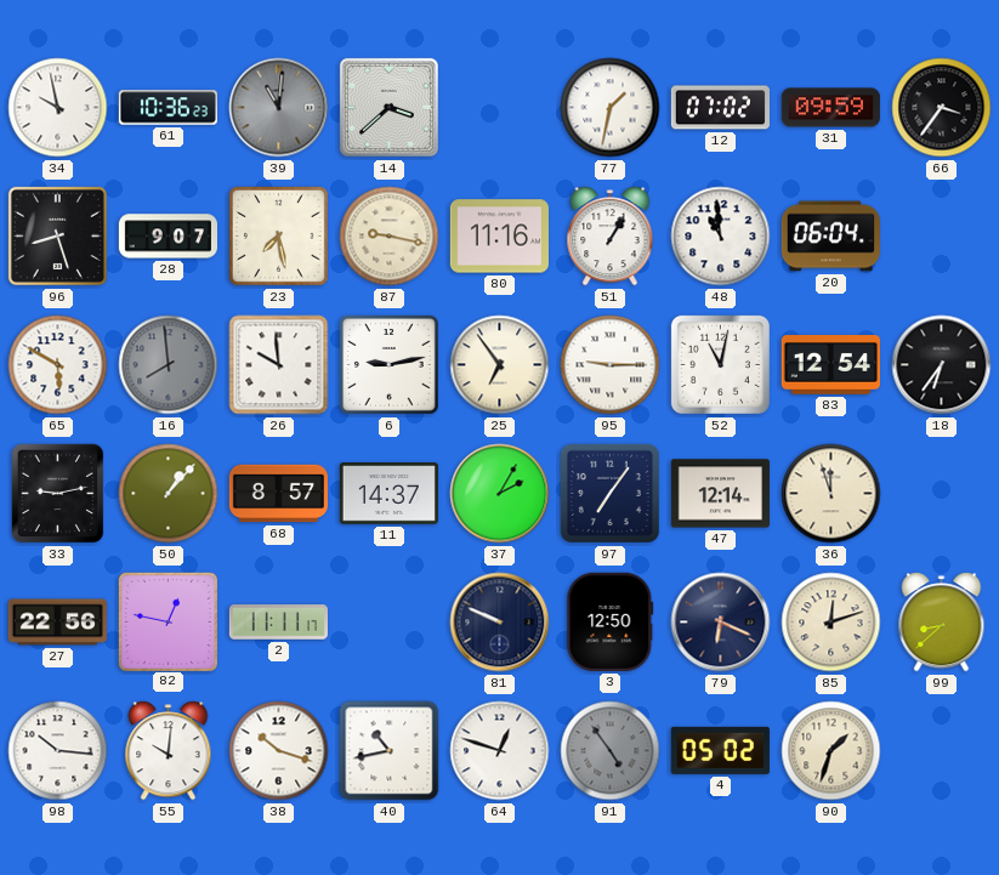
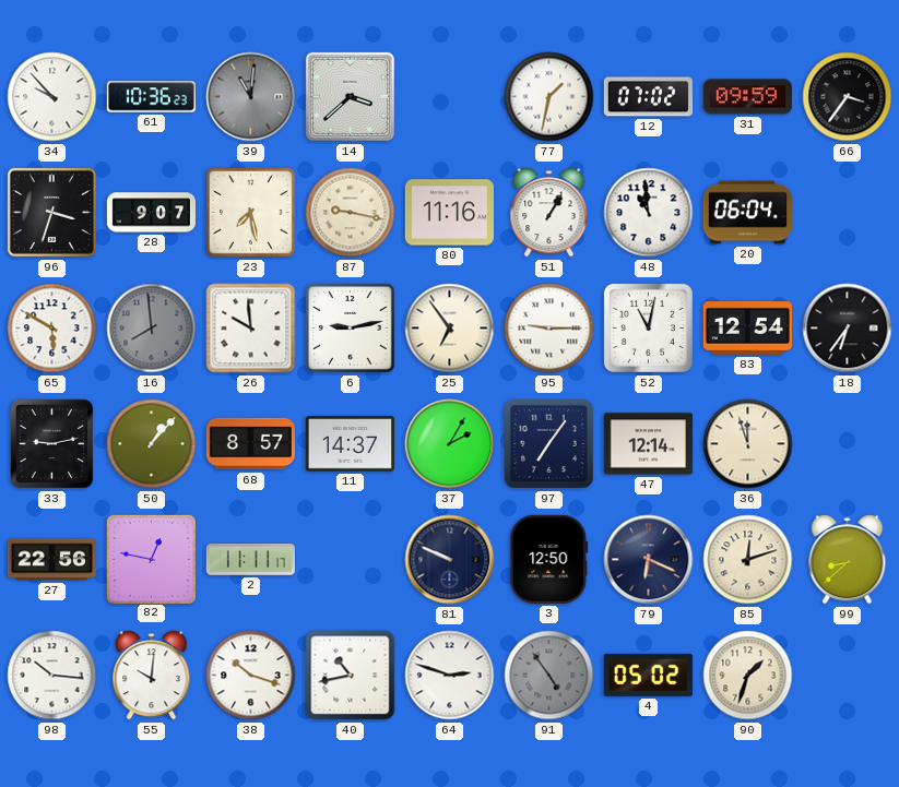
34: 9:58 -> 9:53
96: 8:27 -> 3:33
64: 12:48 -> 2:48
